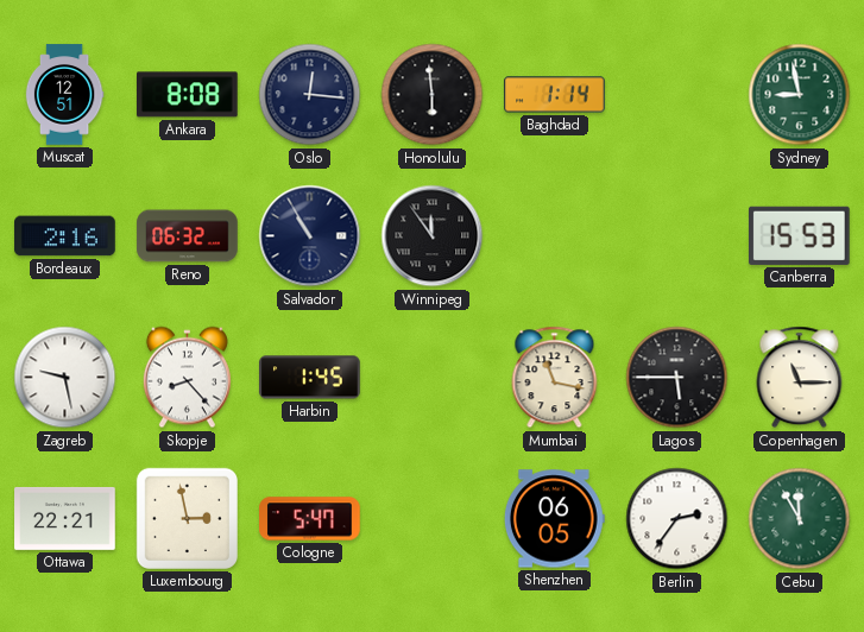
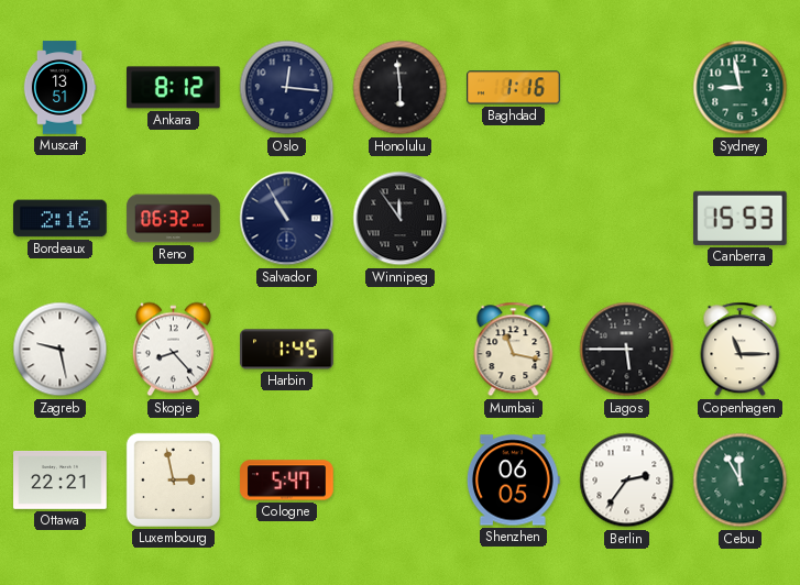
Muscat: 12:51 -> 13:51
Ankara: 8:08 -> 8:12
Baghdad: 1:14 -> 1:16
